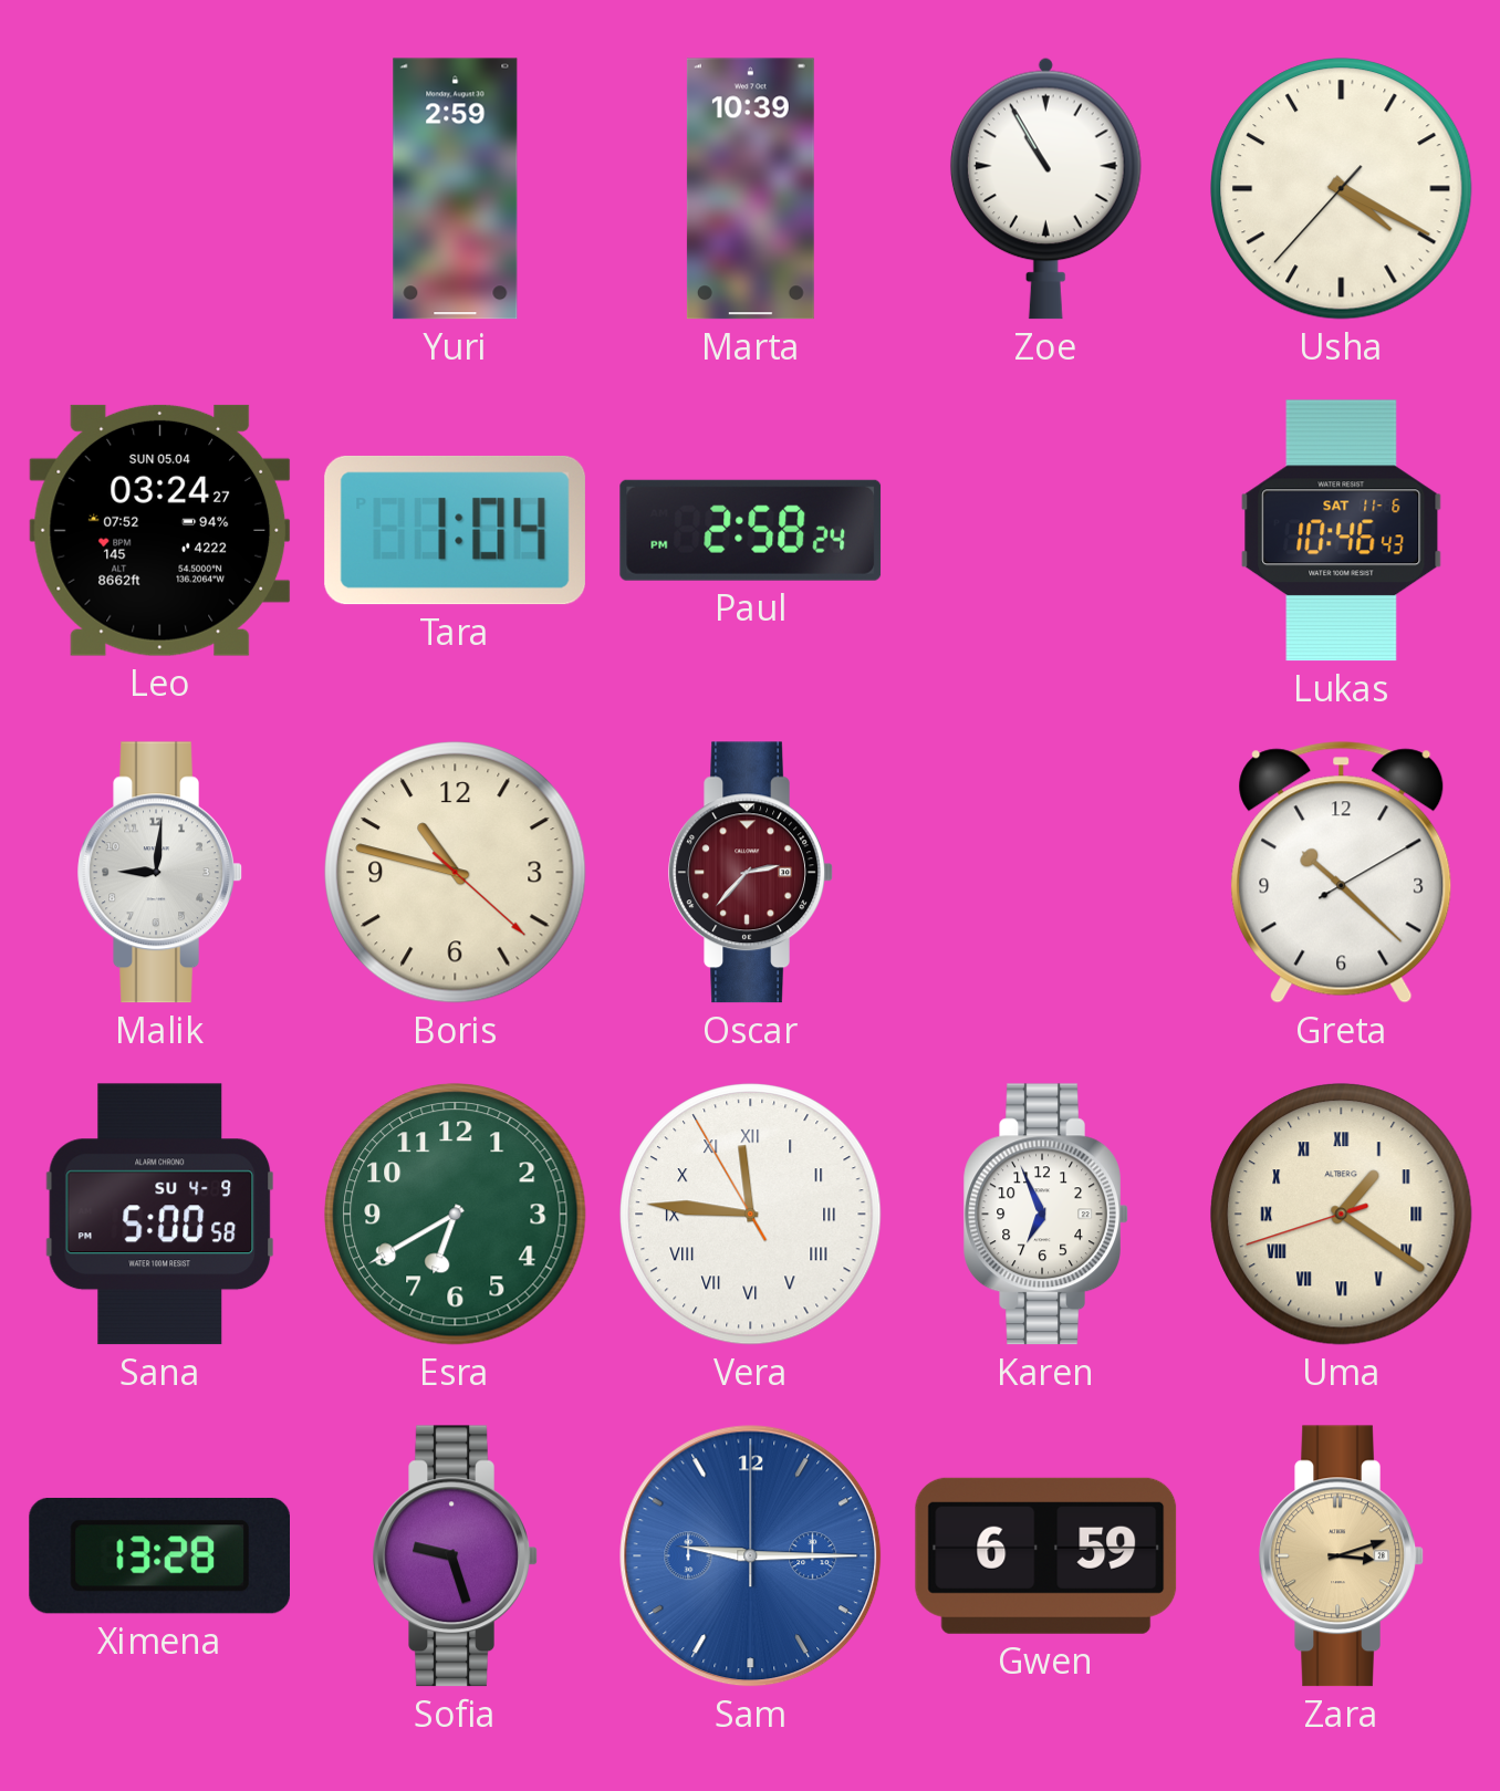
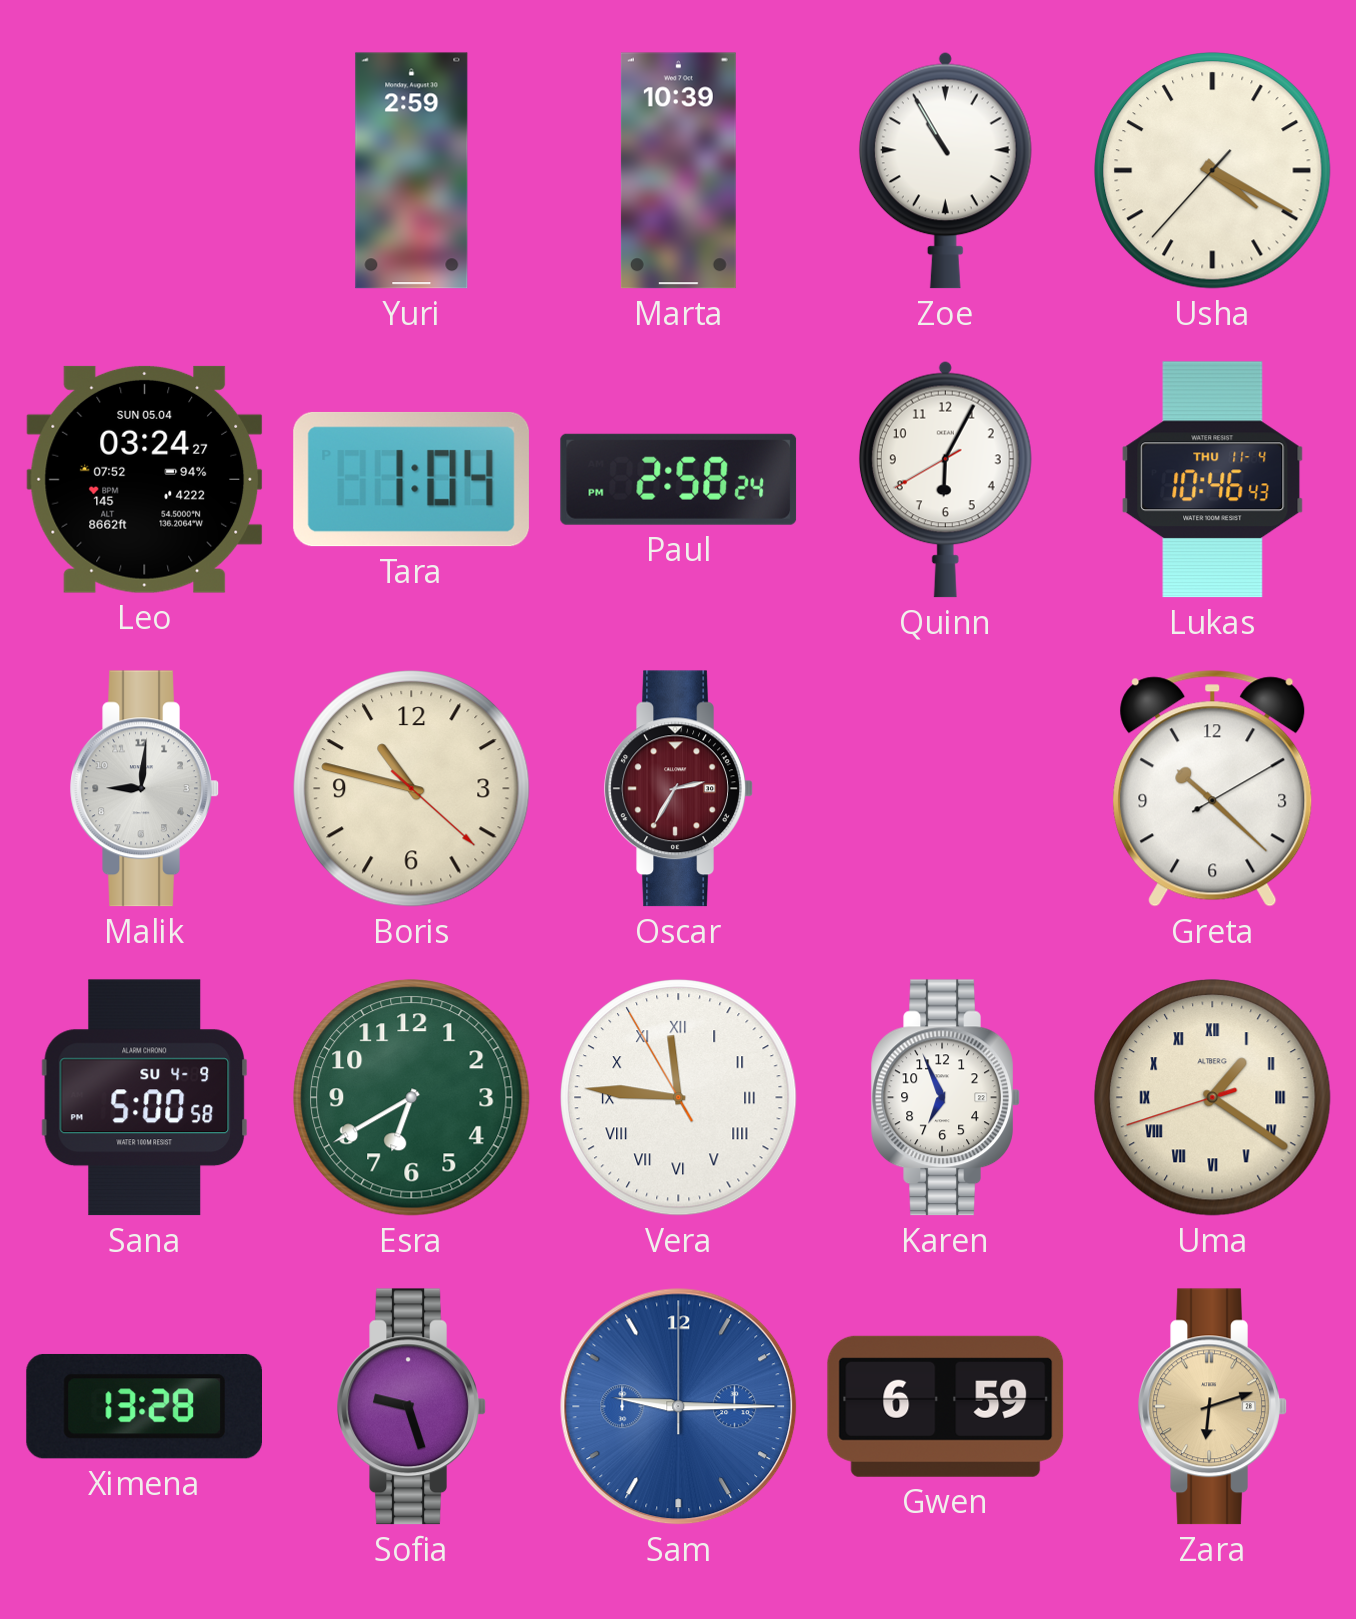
Quinn: none -> 6:04
Lukas date: SAT 11-6 -> THU 11-4
Oscar: 2:37 -> 2:35
Zara: 3:12 -> 6:12
